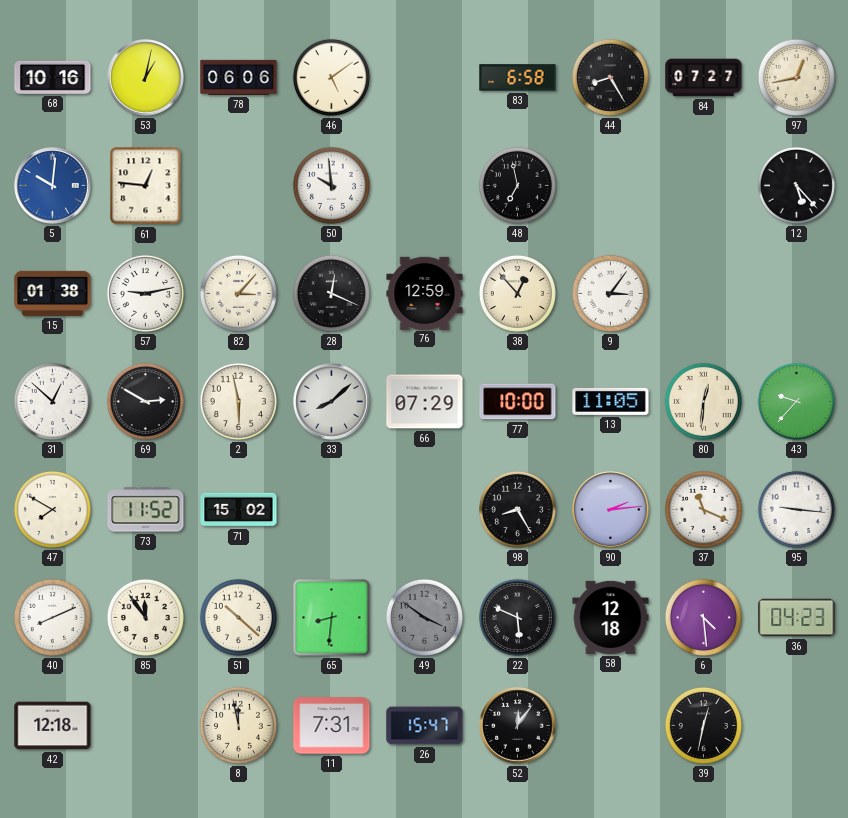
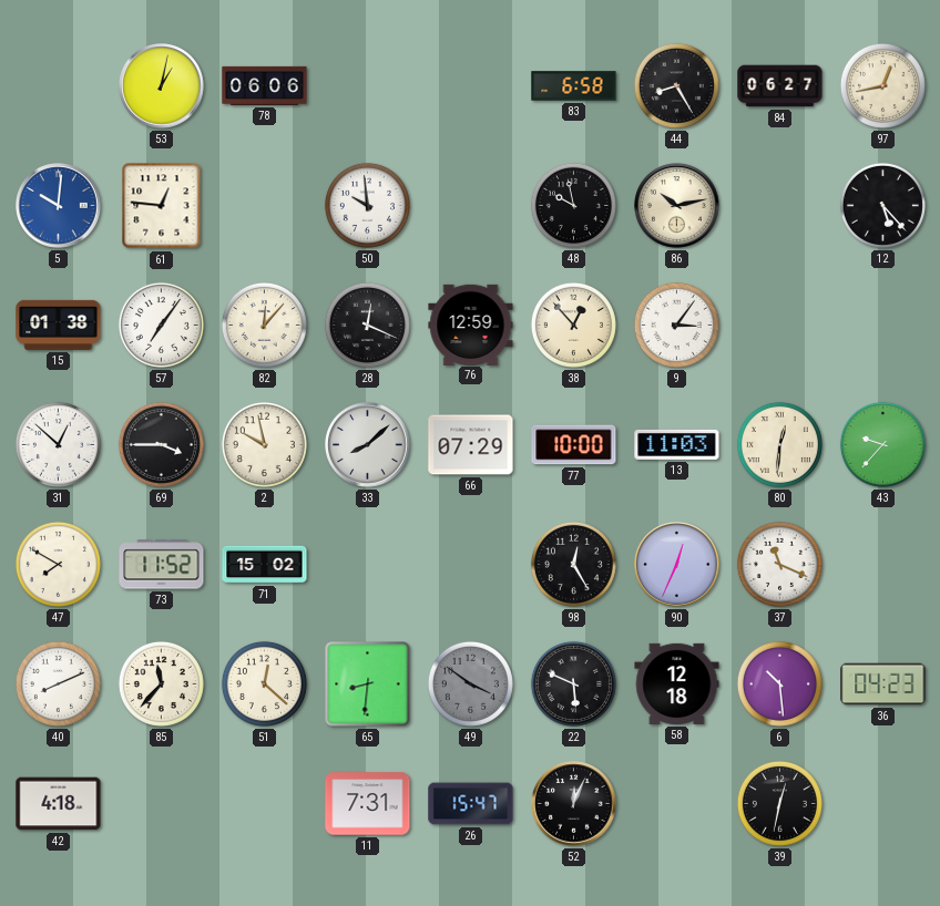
68: 10:16 -> none
46: 5:09 -> none
84: 07:27 -> 06:27
48: 6:58 -> 9:58
86: none -> 10:13
57: 9:13 -> 7:06
82: 3:07 -> 12:07
69: 2:50 -> 3:45
2: 5:58 -> 9:58
13: 11:05 -> 11:03
98: 8:25 -> 12:25
90: 2:14 -> 12:34
95: 9:16 -> none
85: 11:54 -> 11:37
51: 10:22 -> 12:22
6: 4:29 -> 10:29
42: 12:18 -> 4:18
8: 11:58 -> none
52: 12:06 -> 12:04
